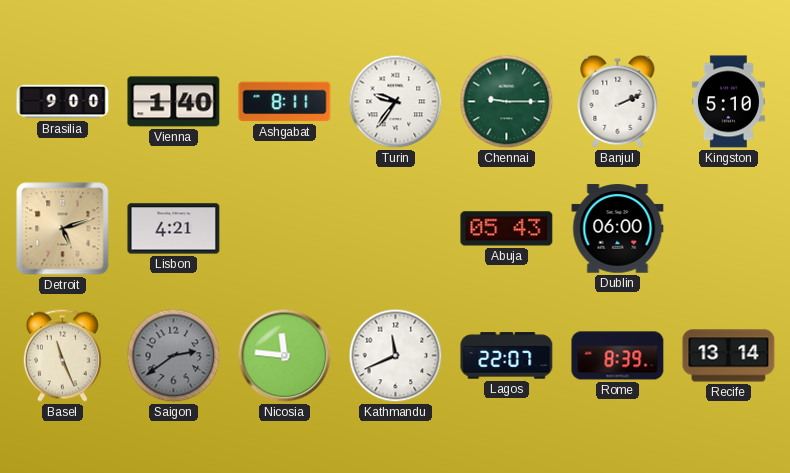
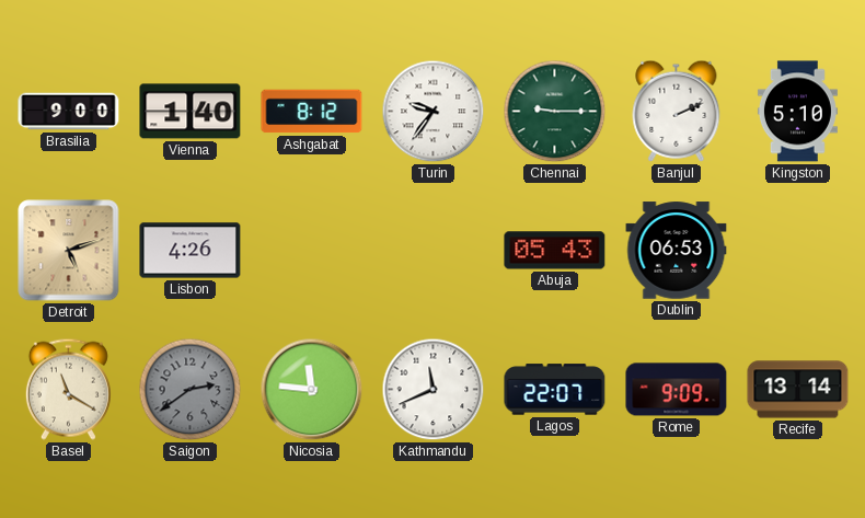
Ashgabat: 8:11 -> 8:12
Lisbon: 4:21 -> 4:26
Dublin: 06:00 -> 06:53
Basel: 11:26 -> 11:20
Rome: 8:39 -> 9:09
